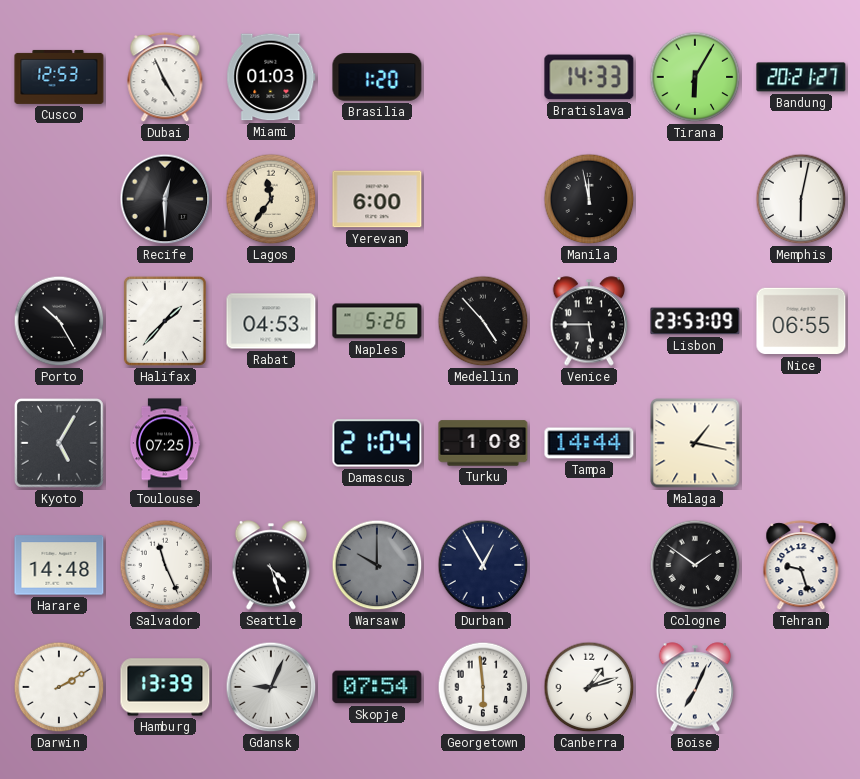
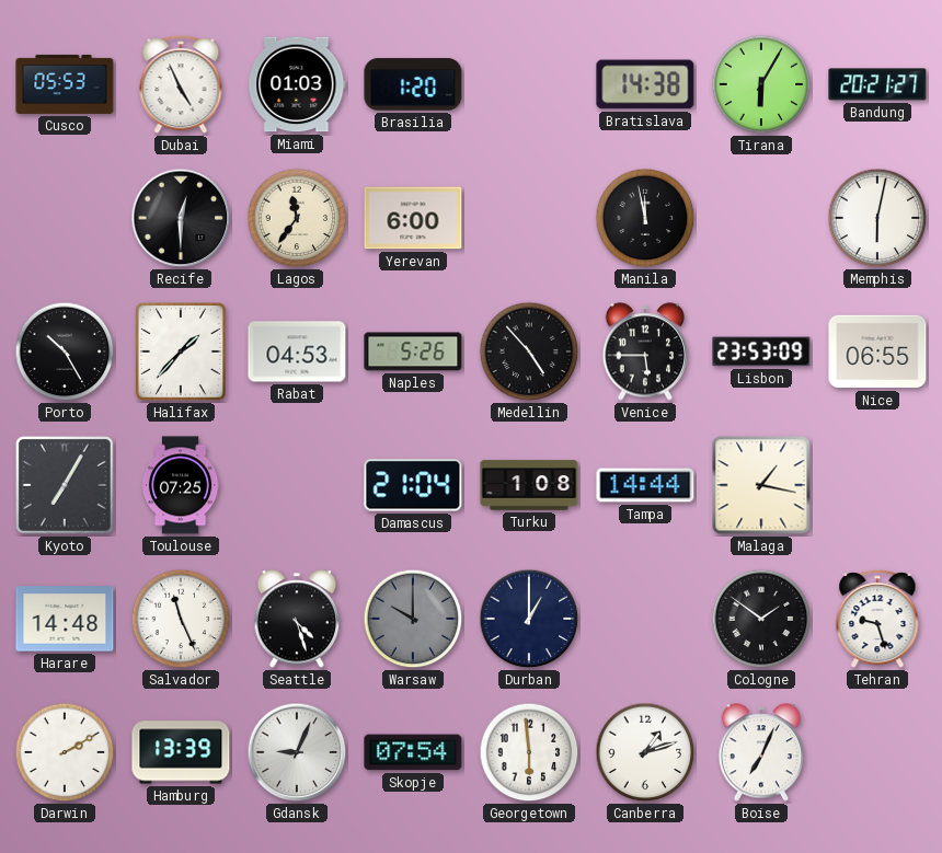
Cusco: 12:53 -> 05:53
Bratislava: 14:33 -> 14:38
Kyoto: 5:05 -> 7:05
Durban: 12:55 -> 1:00
